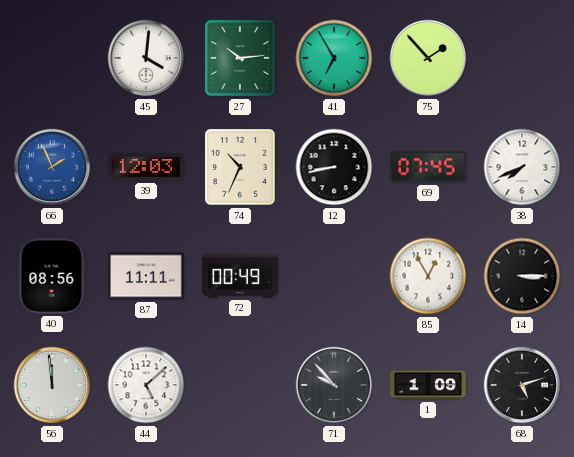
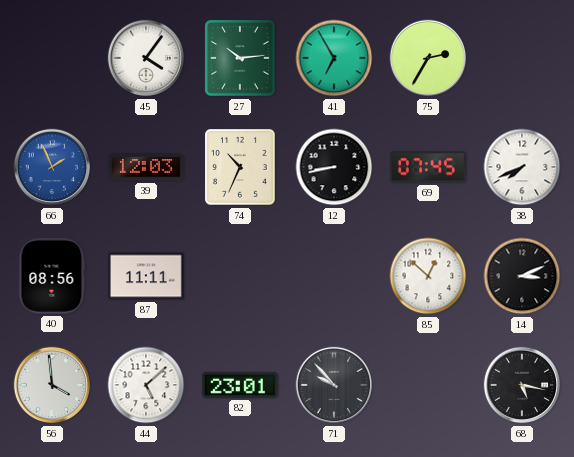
45: 4:01 -> 4:06
75: 1:53 -> 2:35
72: 00:49 -> none
85: 12:55 -> 12:52
14: 3:15 -> 3:11
56: 11:59 -> 3:59
82: none -> 23:01
1: 1:09 -> none
68: 5:12 -> 5:17
